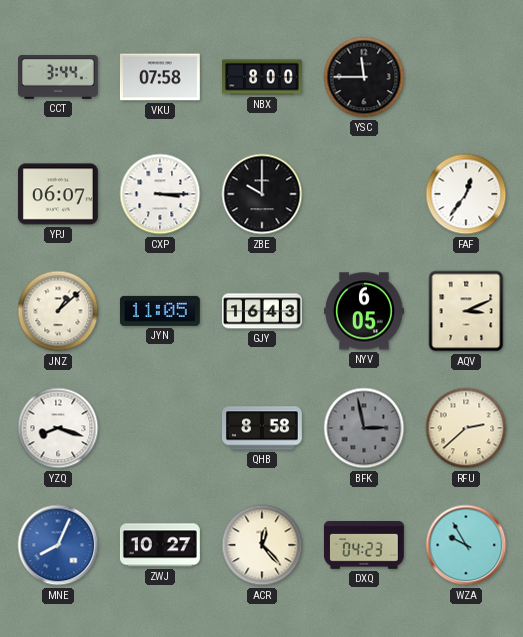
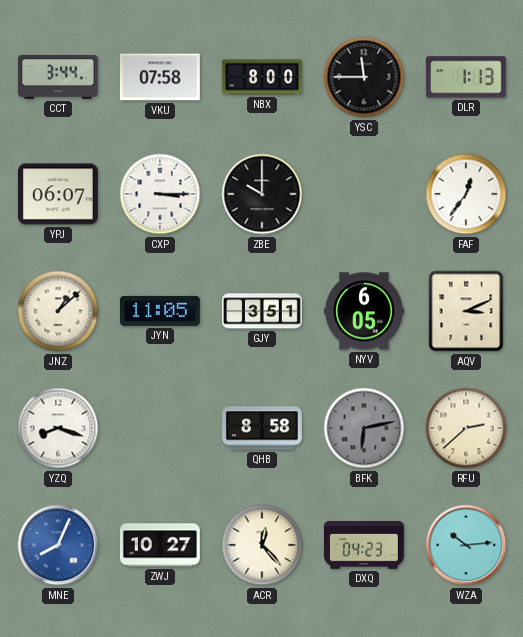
DLR: none -> 1:13
GJY: 16:43 -> 3:51
BFK: 2:58 -> 6:13
WZA: 9:55 -> 10:14
